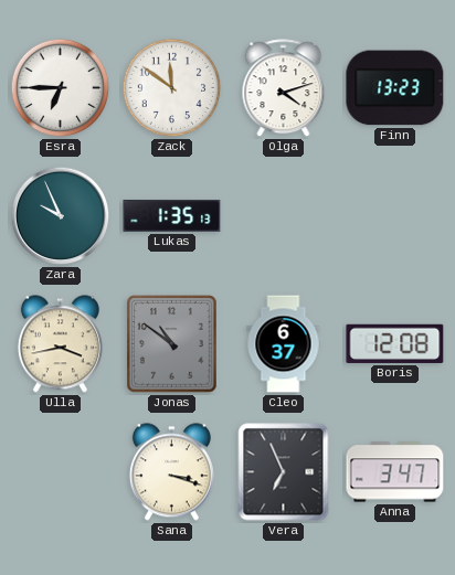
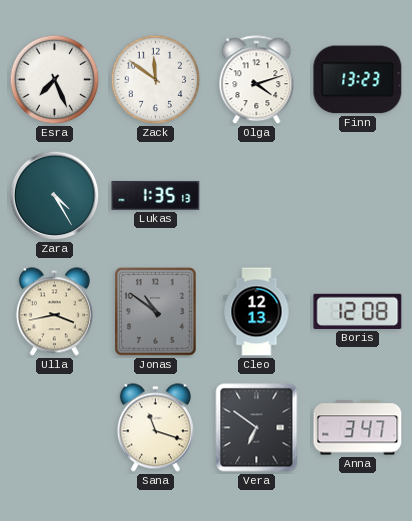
Esra: 6:45 -> 7:26
Zara: 9:56 -> 4:25
Cleo: 6:37 -> 12:13
Sana: 3:18 -> 11:18
Vera: 6:56 -> 6:51
